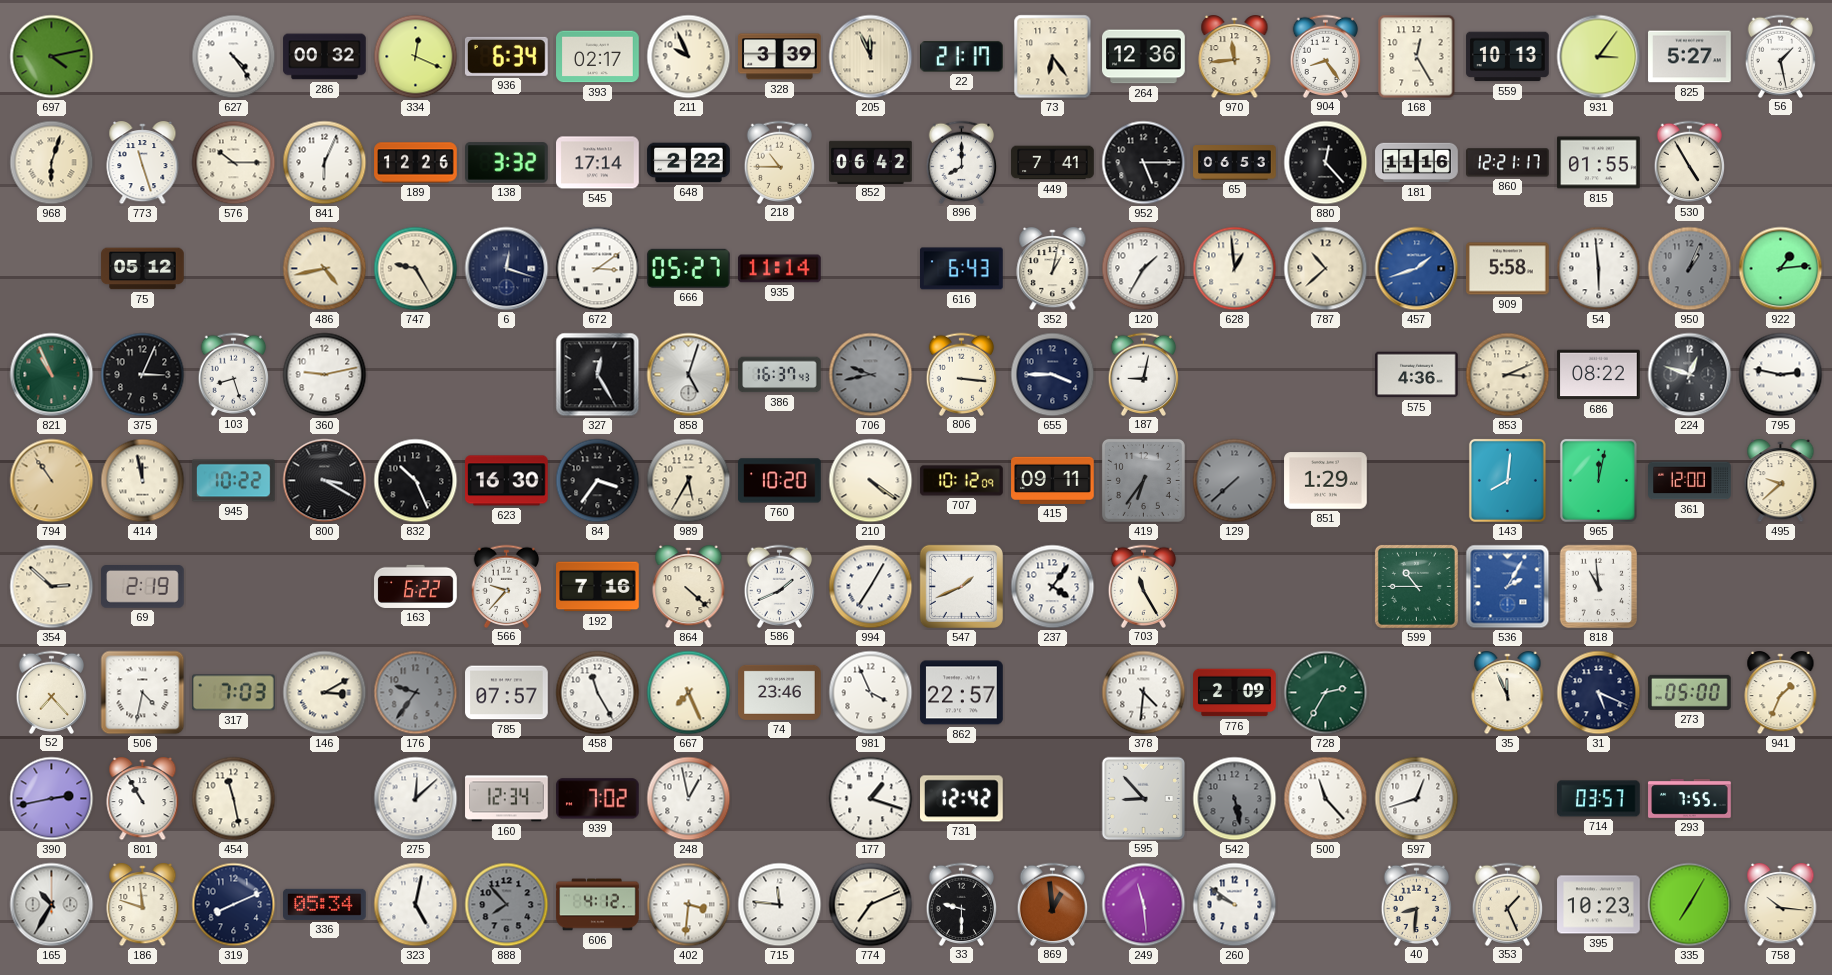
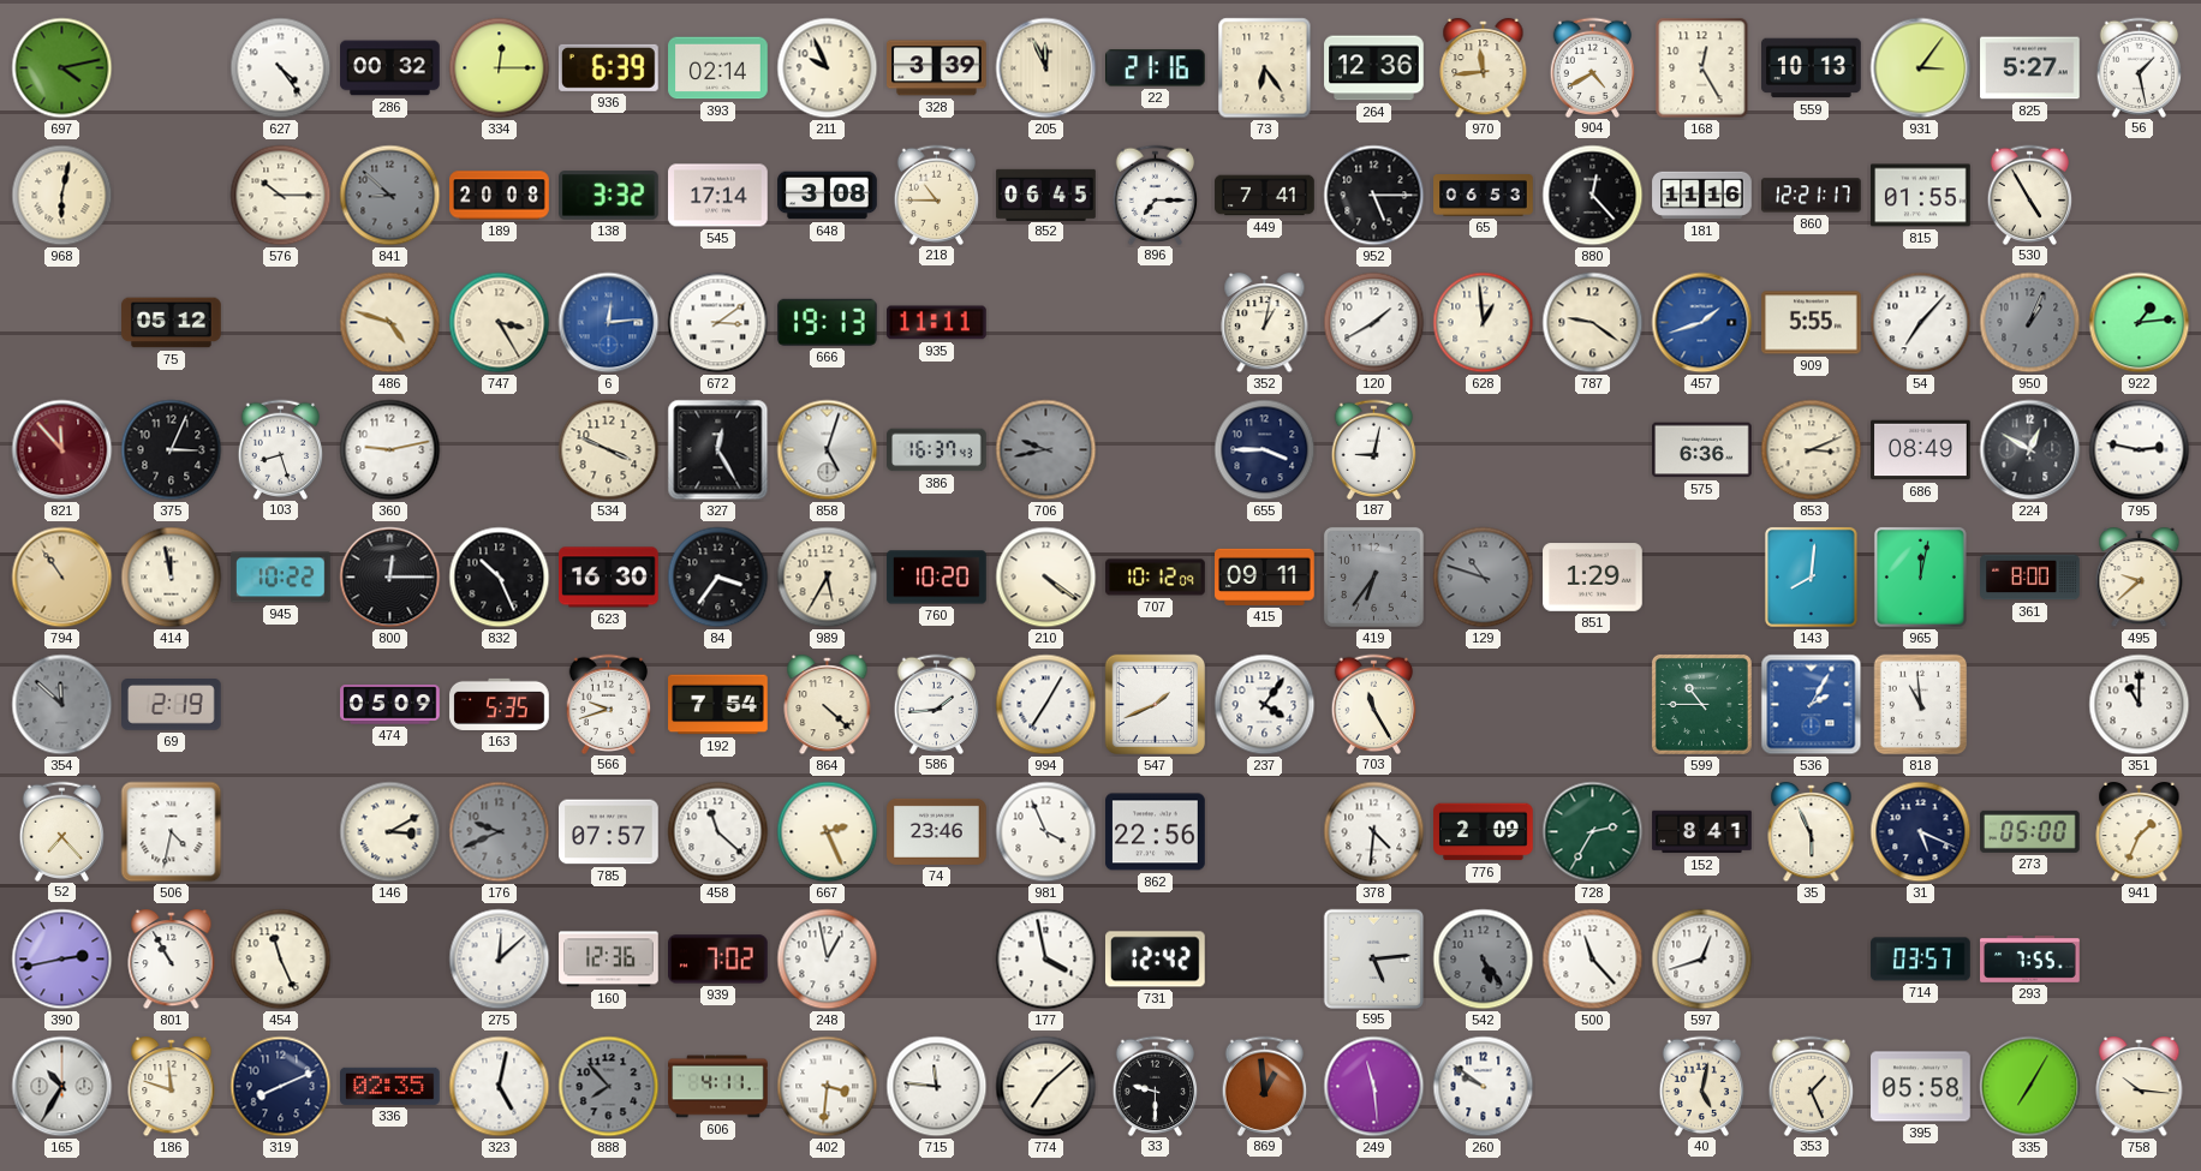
334: 12:19 -> 12:15
936: 6:34 -> 6:39
393: 02:17 -> 02:14
22: 21:17 -> 21:16
904: 8:24 -> 4:40
968: 6:03 -> 6:02
773: 11:27 -> none
841: 6:04 -> 8:52
841 dial: white -> grey
189: 12:26 -> 20:08
648: 2:22 -> 3:08
852: 06:42 -> 06:45
896: 8:00 -> 7:15
486: 4:43 -> 4:48
747: 9:25 -> 3:25
6: 12:18 -> 12:14
6 dial: navy -> blue
666: 05:27 -> 19:13
935: 11:14 -> 11:11
616: 6:43 -> none
120: 1:35 -> 1:40
787: 10:38 -> 9:21
909: 5:58 -> 5:55
54: 5:59 -> 7:07
821: 10:56 -> 11:53
821 dial: green -> burgundy
534: none -> 3:49
806: 3:16 -> none
575: 4:36 -> 6:36
686: 08:22 -> 08:49
224: 12:48 -> 12:50
800: 3:20 -> 12:15
129: 7:38 -> 10:48
361: 12:00 -> 8:00
354: 2:52 -> 11:52
354 dial: cream -> grey
474: none -> 05:09
163: 6:22 -> 5:35
566: 9:37 -> 9:42
192: 7:16 -> 7:54
586: 1:41 -> 1:44
351: none -> 11:00
317: 7:03 -> none
176: 9:36 -> 9:41
458: 11:25 -> 11:22
667: 7:26 -> 2:26
862: 22:57 -> 22:56
152: none -> 8:41
35: 11:56 -> 5:56
454: 11:28 -> 11:26
160: 12:34 -> 12:36
177: 1:18 -> 3:58
595: 8:53 -> 5:14
542: 5:28 -> 5:24
336: 05:34 -> 02:35
606: 4:12 -> 4:11
774: 7:11 -> 7:08
40: 8:31 -> 5:02
395: 10:23 -> 05:58
